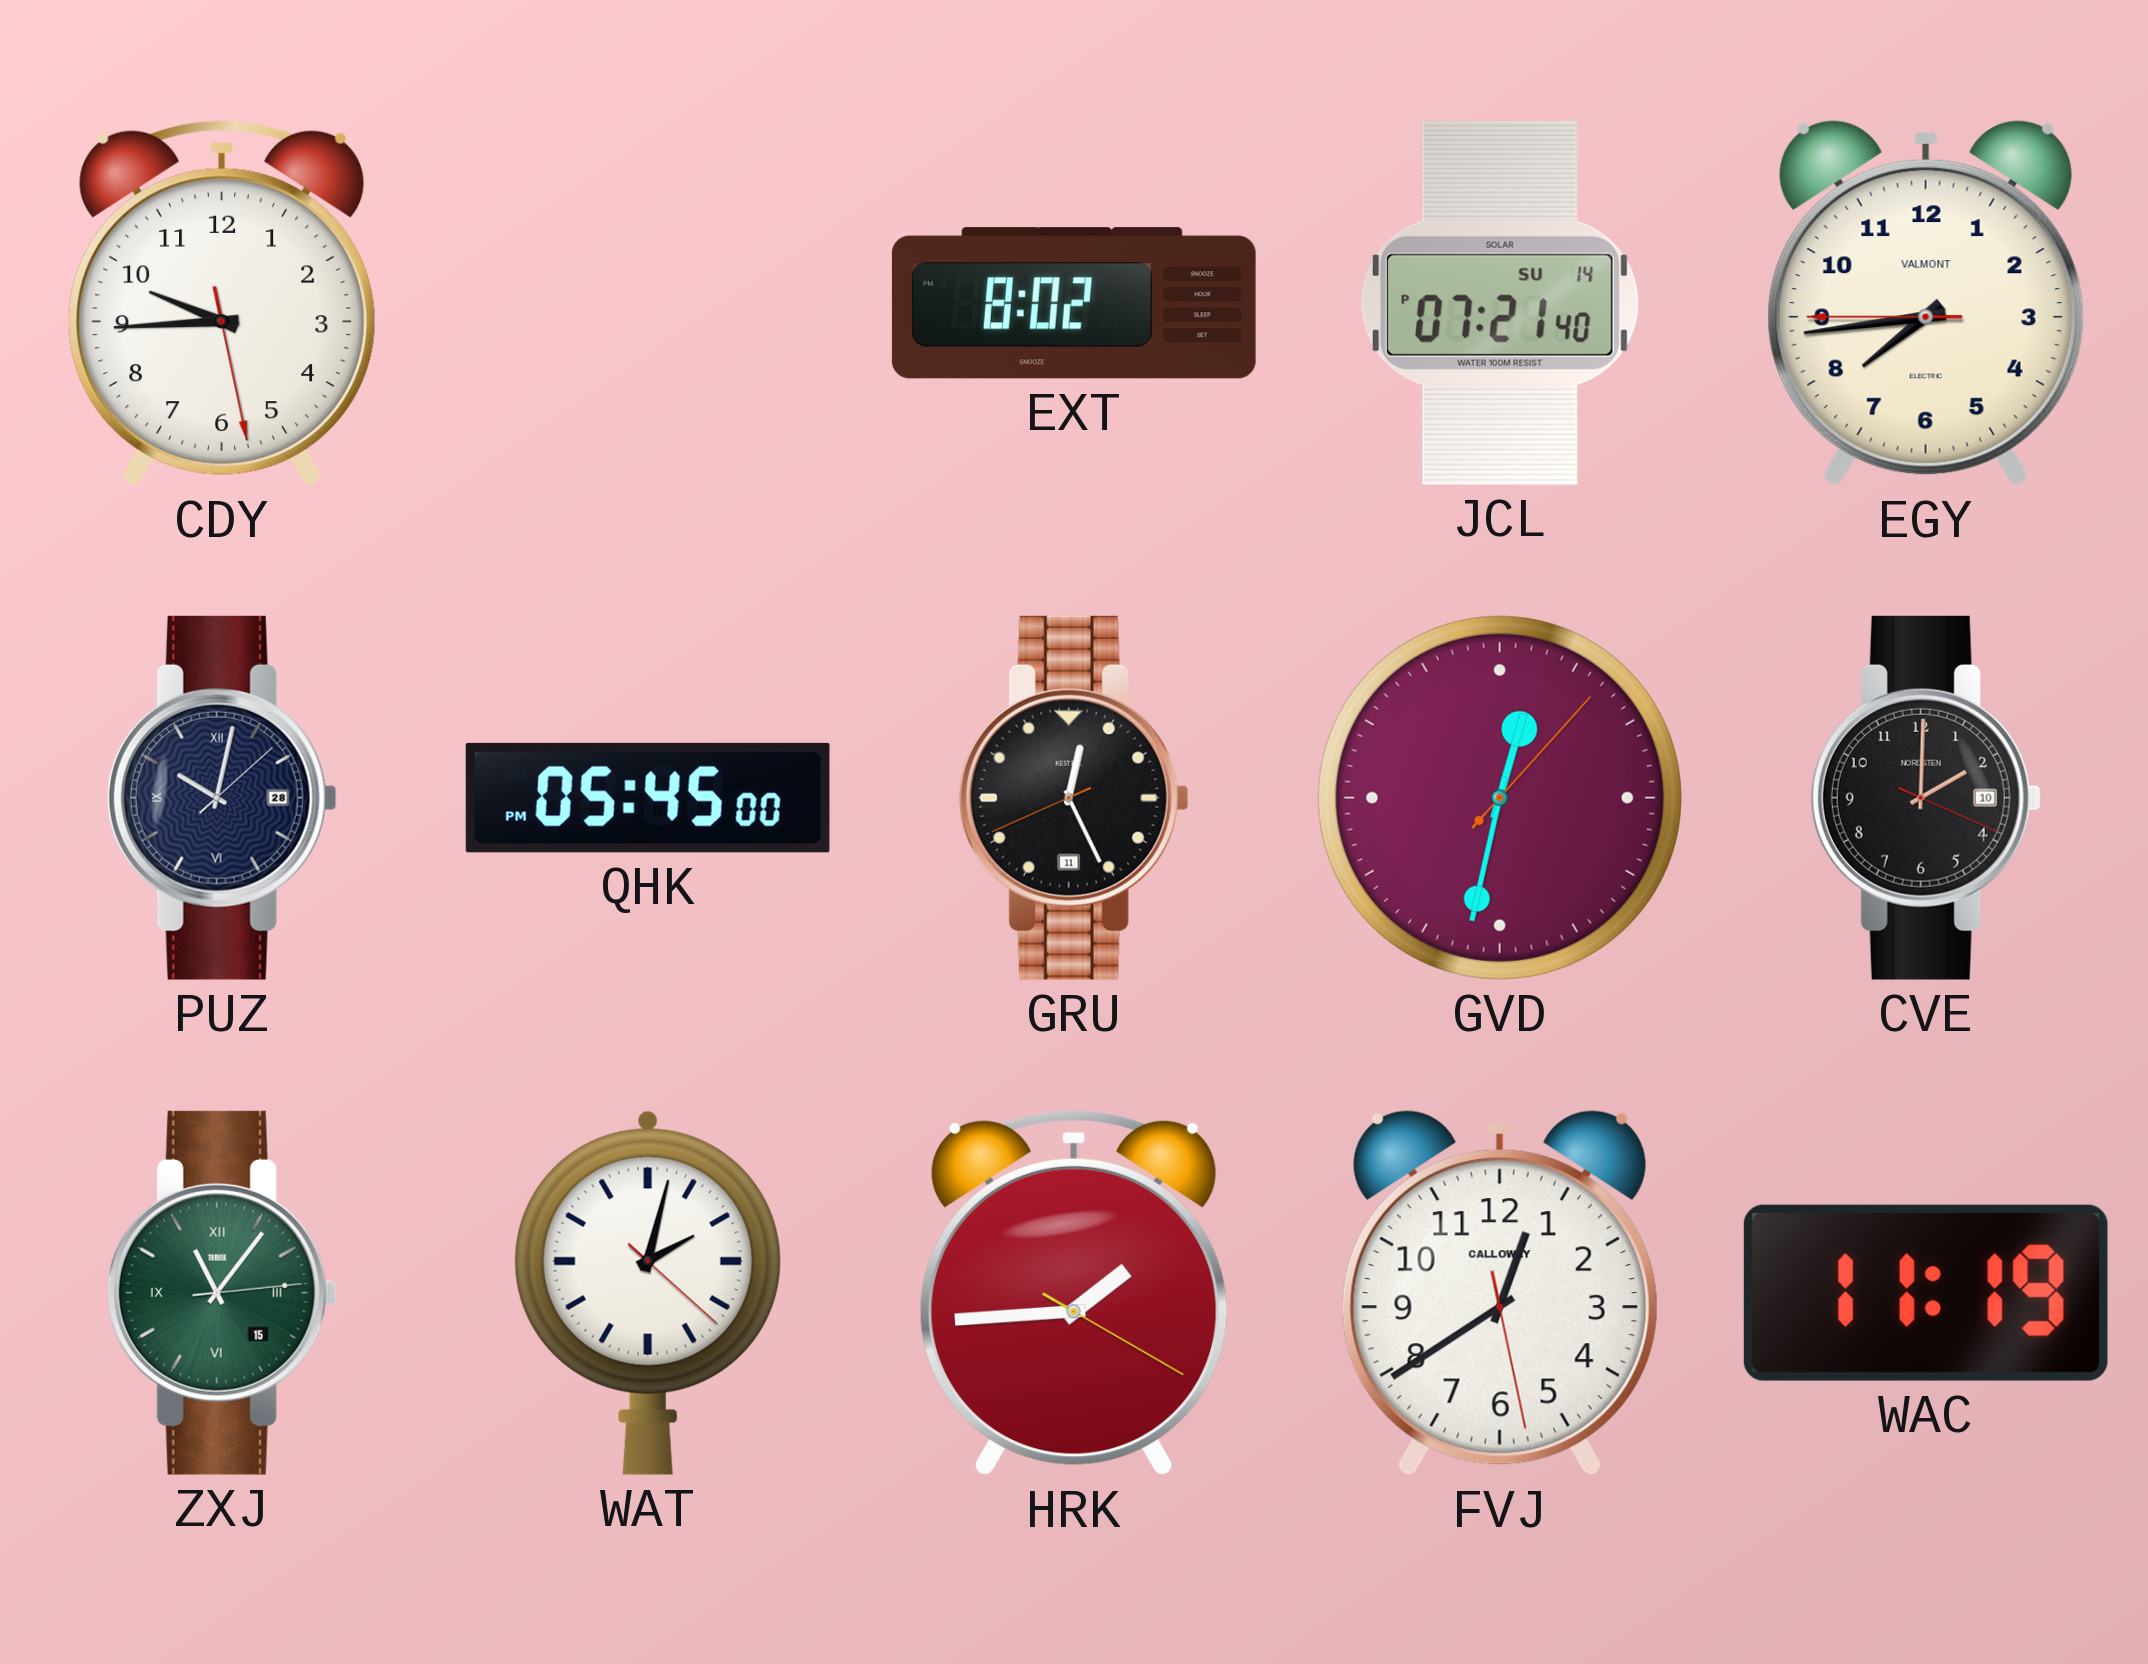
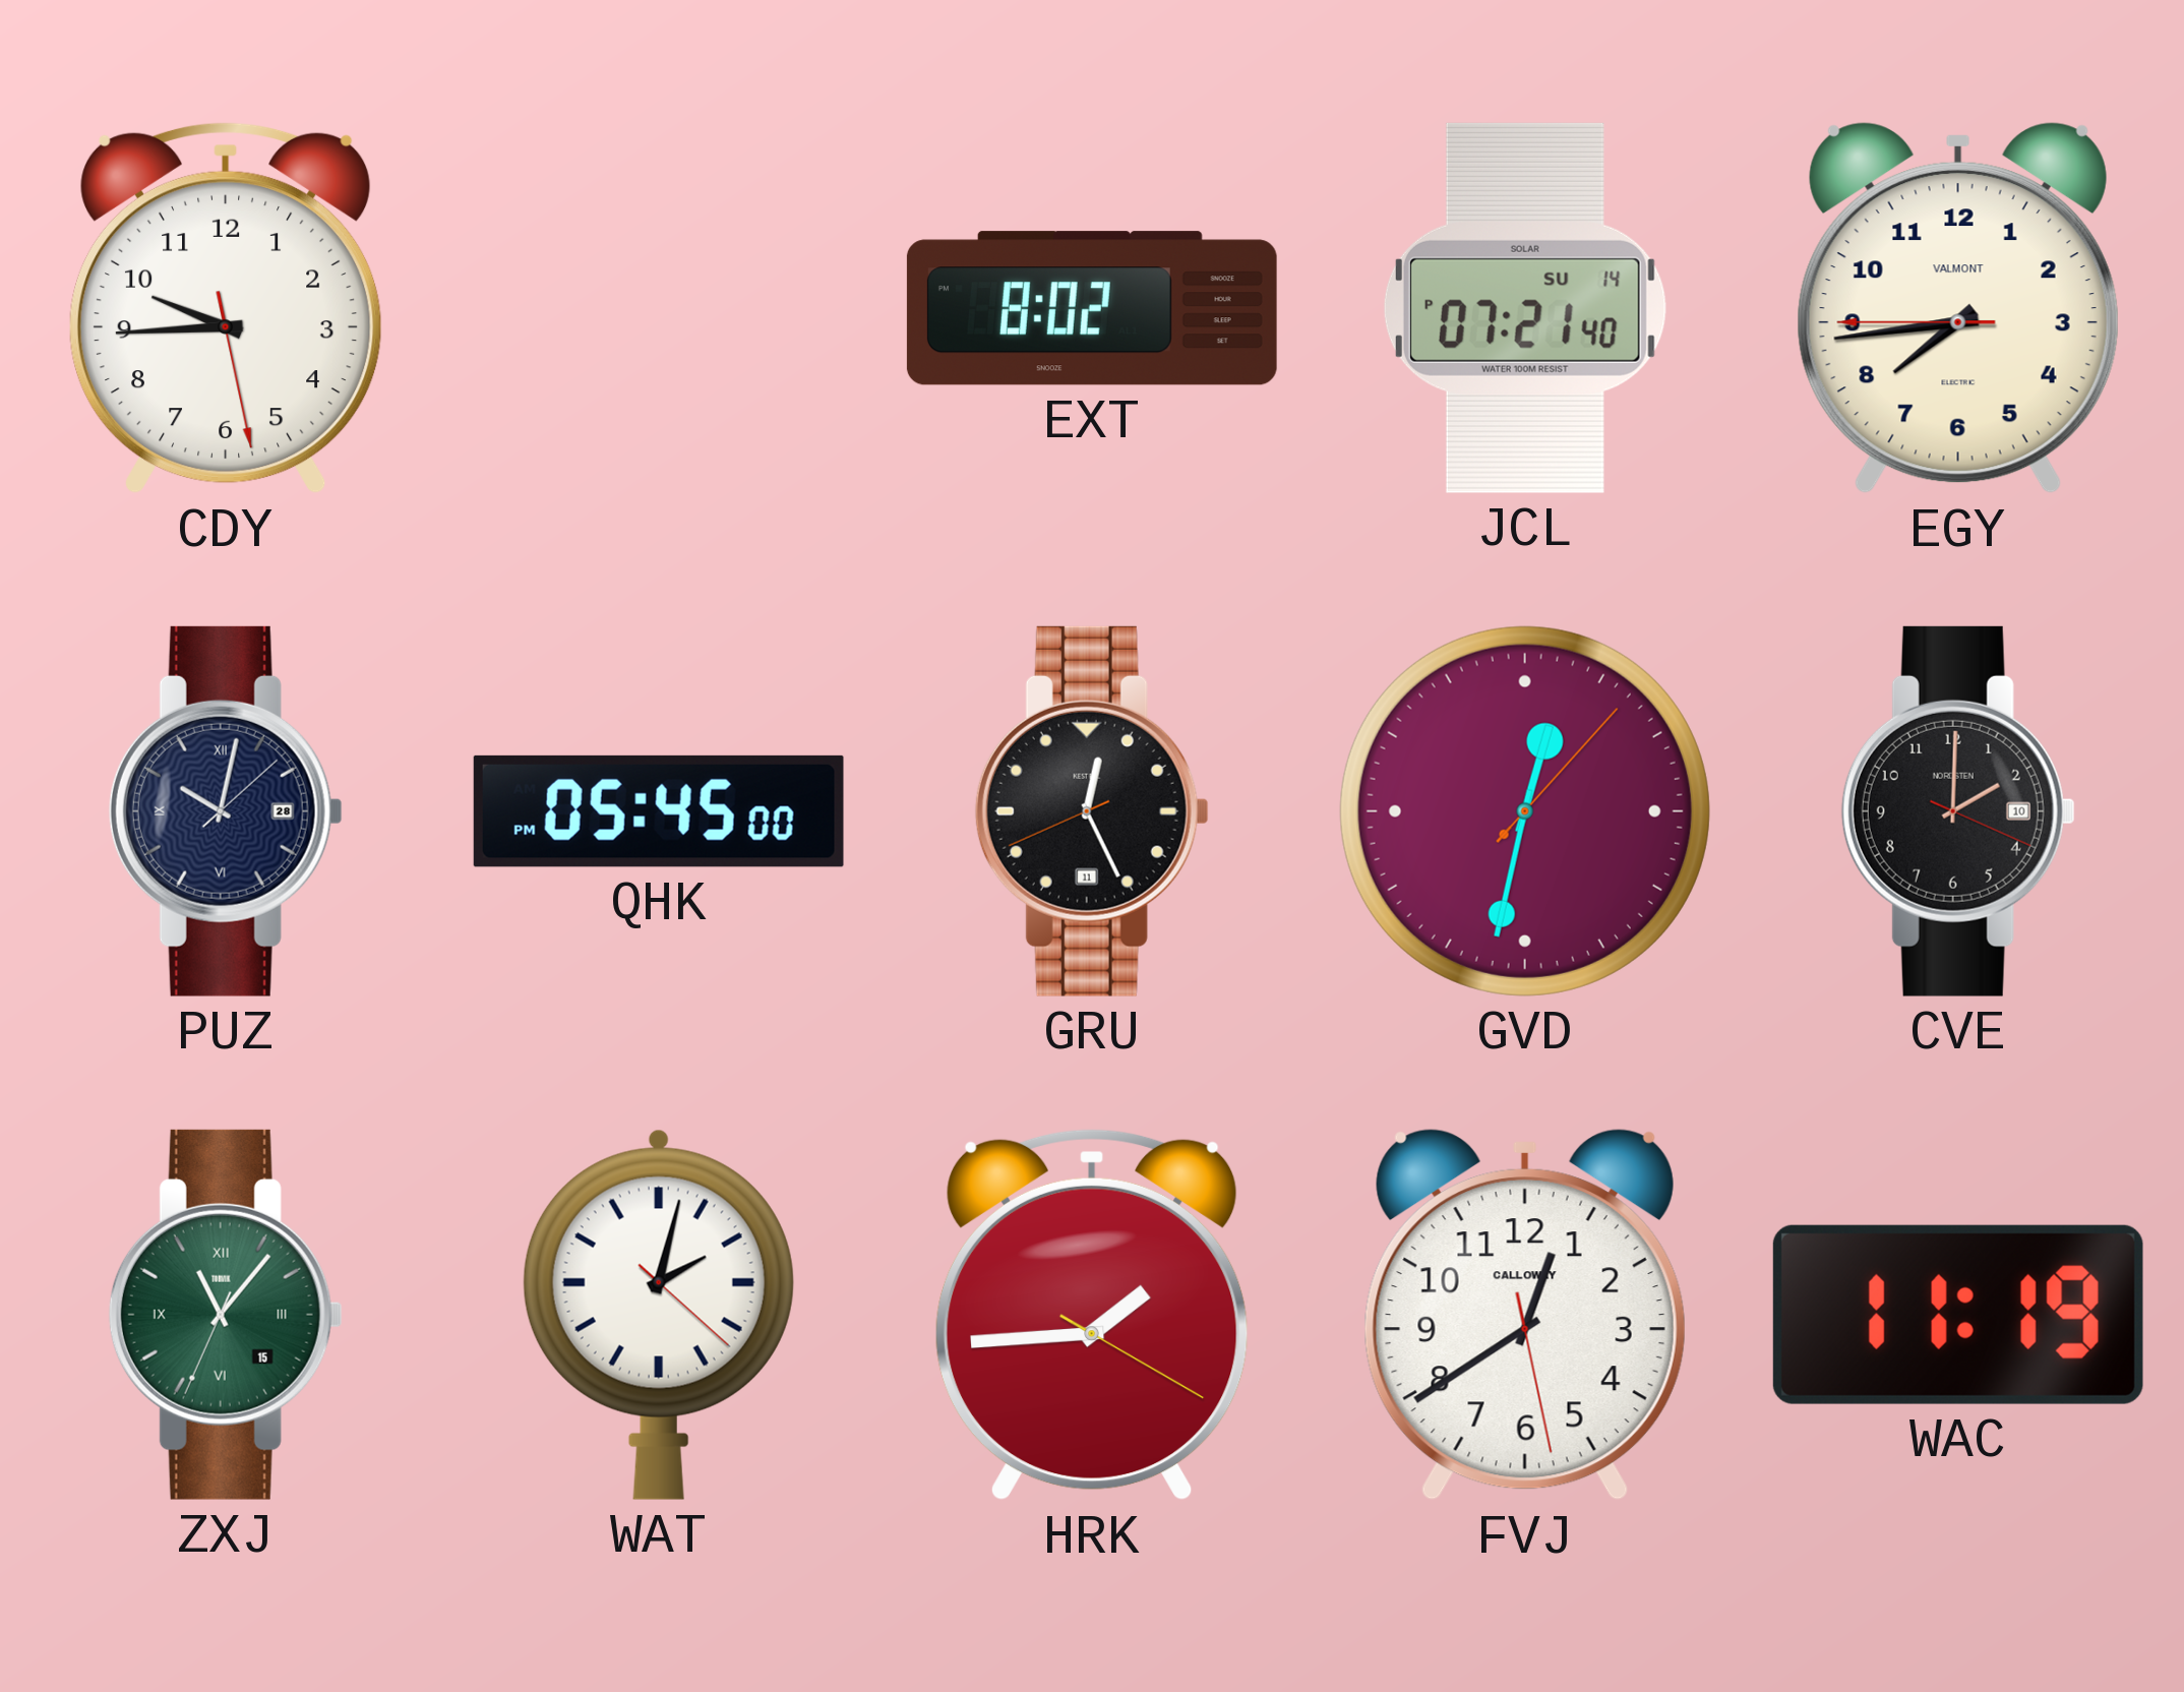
ZXJ: 11:06:14 -> 11:06:34
